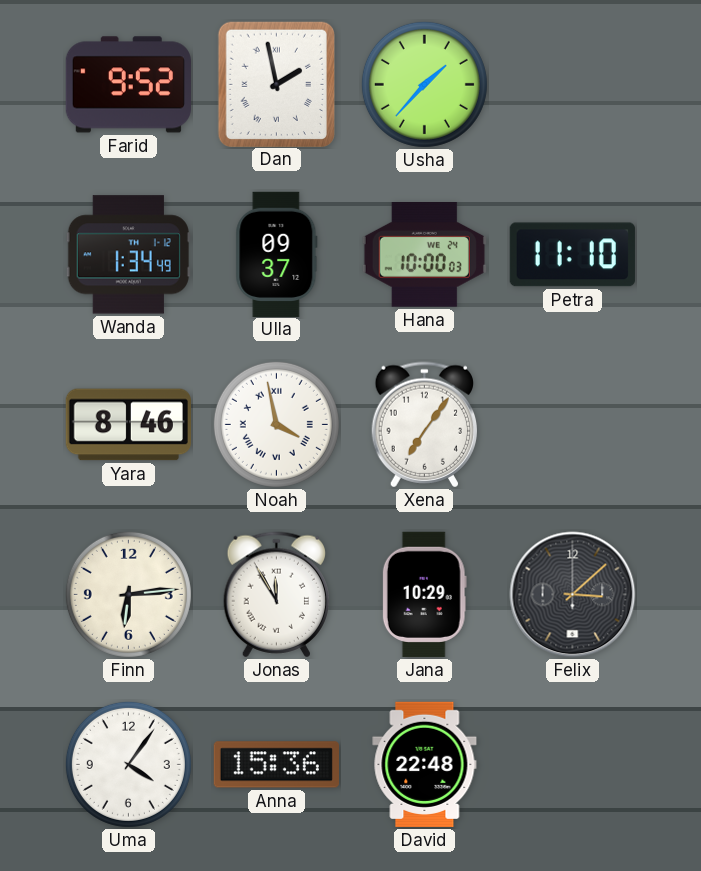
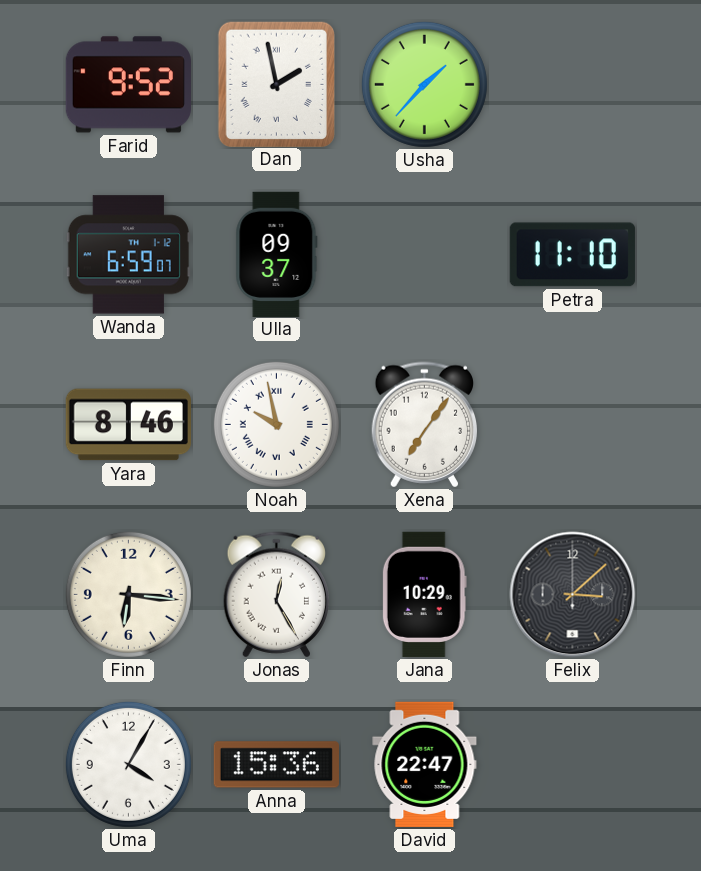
Wanda: 1:34 -> 6:59
Hana: 10:00 -> none
Noah: 3:58 -> 9:58
Finn: 6:14 -> 6:16
Jonas: 11:55 -> 12:25
Uma: 4:06 -> 4:05
David: 22:48 -> 22:47
